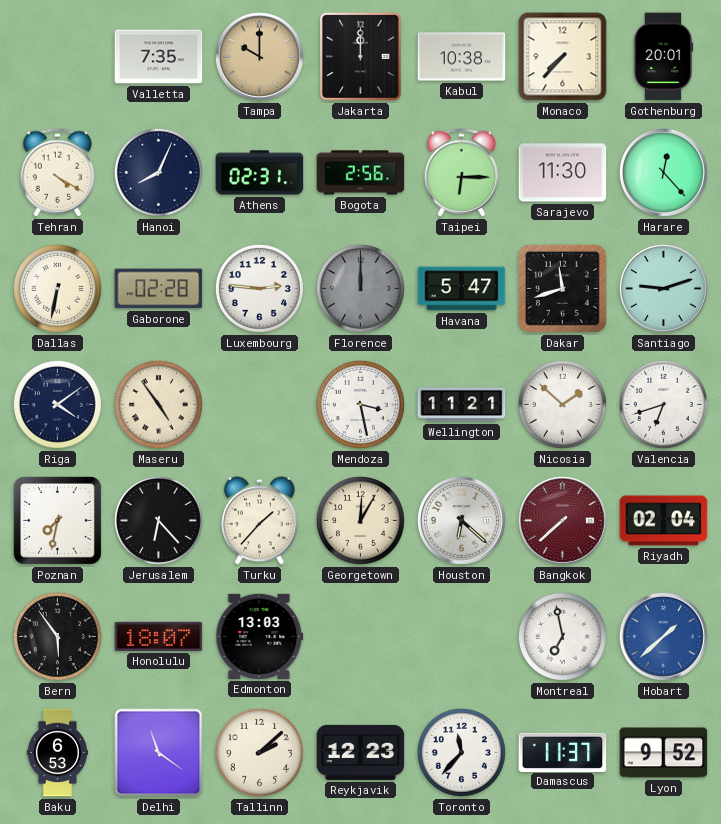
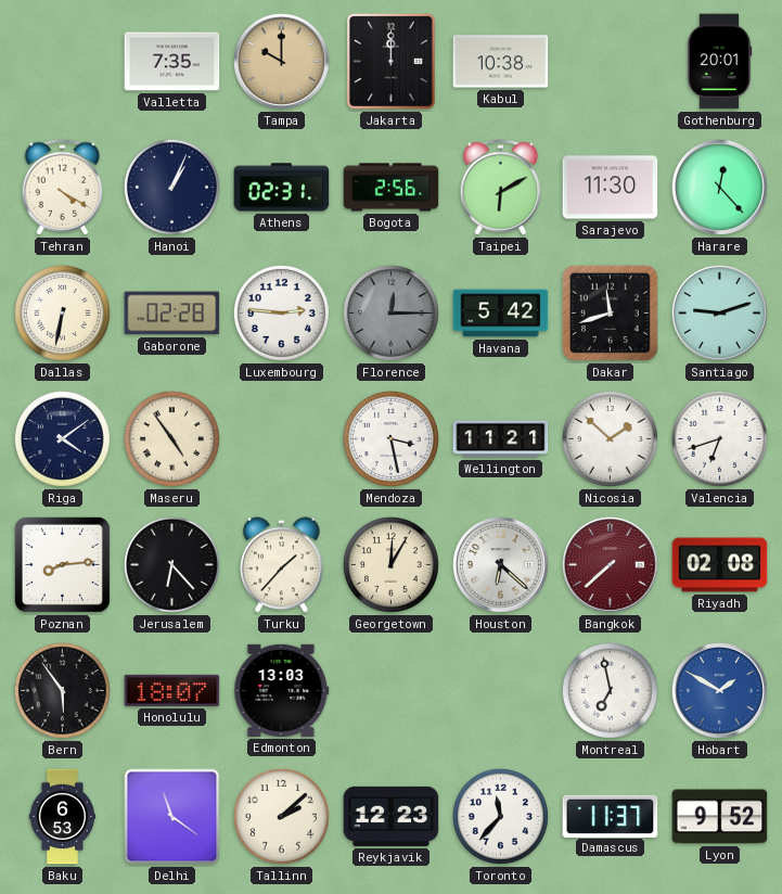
Monaco: 7:37 -> none
Hanoi: 8:04 -> 1:04
Taipei: 6:15 -> 6:10
Florence: 12:00 -> 12:15
Havana: 5:47 -> 5:42
Poznan: 7:32 -> 8:14
Riyadh: 02:04 -> 02:08
Hobart: 1:38 -> 1:50
